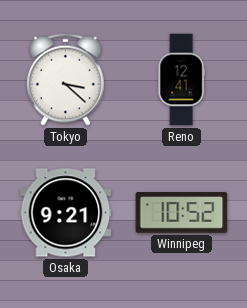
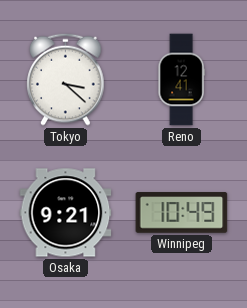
Winnipeg: 10:52 -> 10:49
